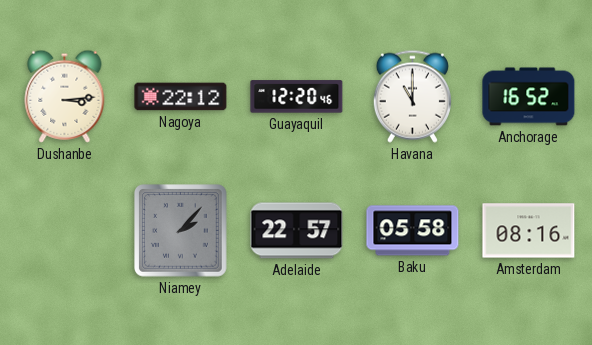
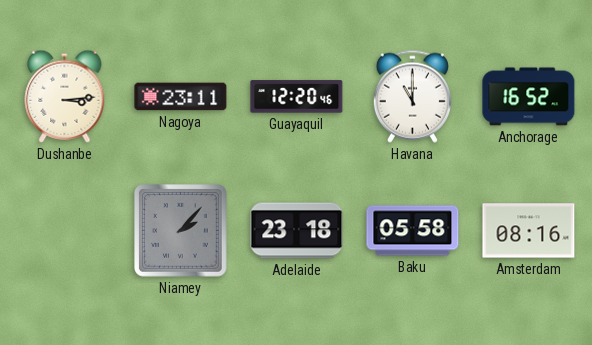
Nagoya: 22:12 -> 23:11
Adelaide: 22:57 -> 23:18
